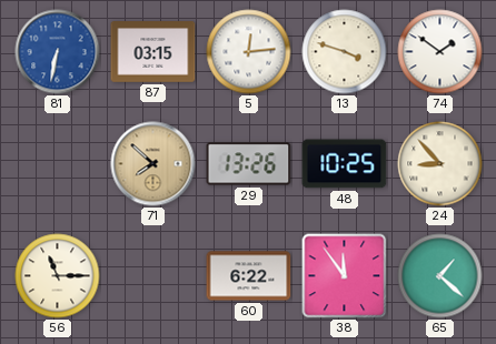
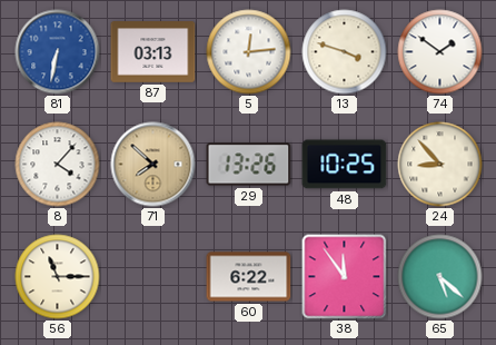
87: 03:15 -> 03:13
8: none -> 4:07
65: 1:22 -> 5:22
